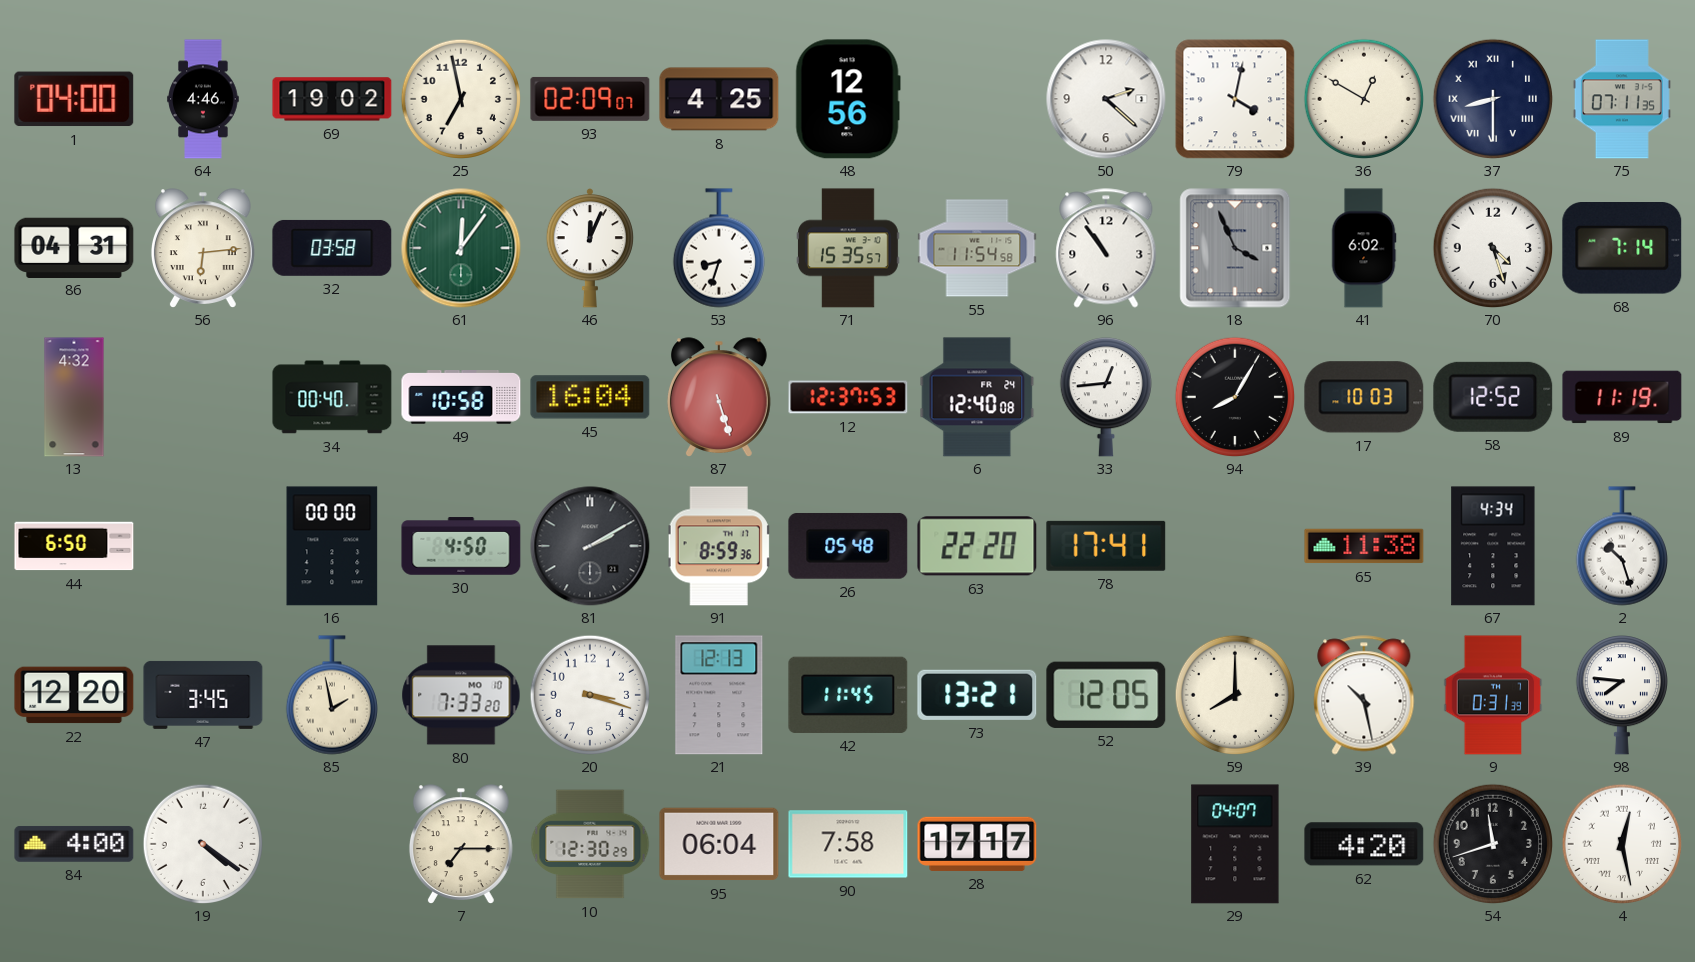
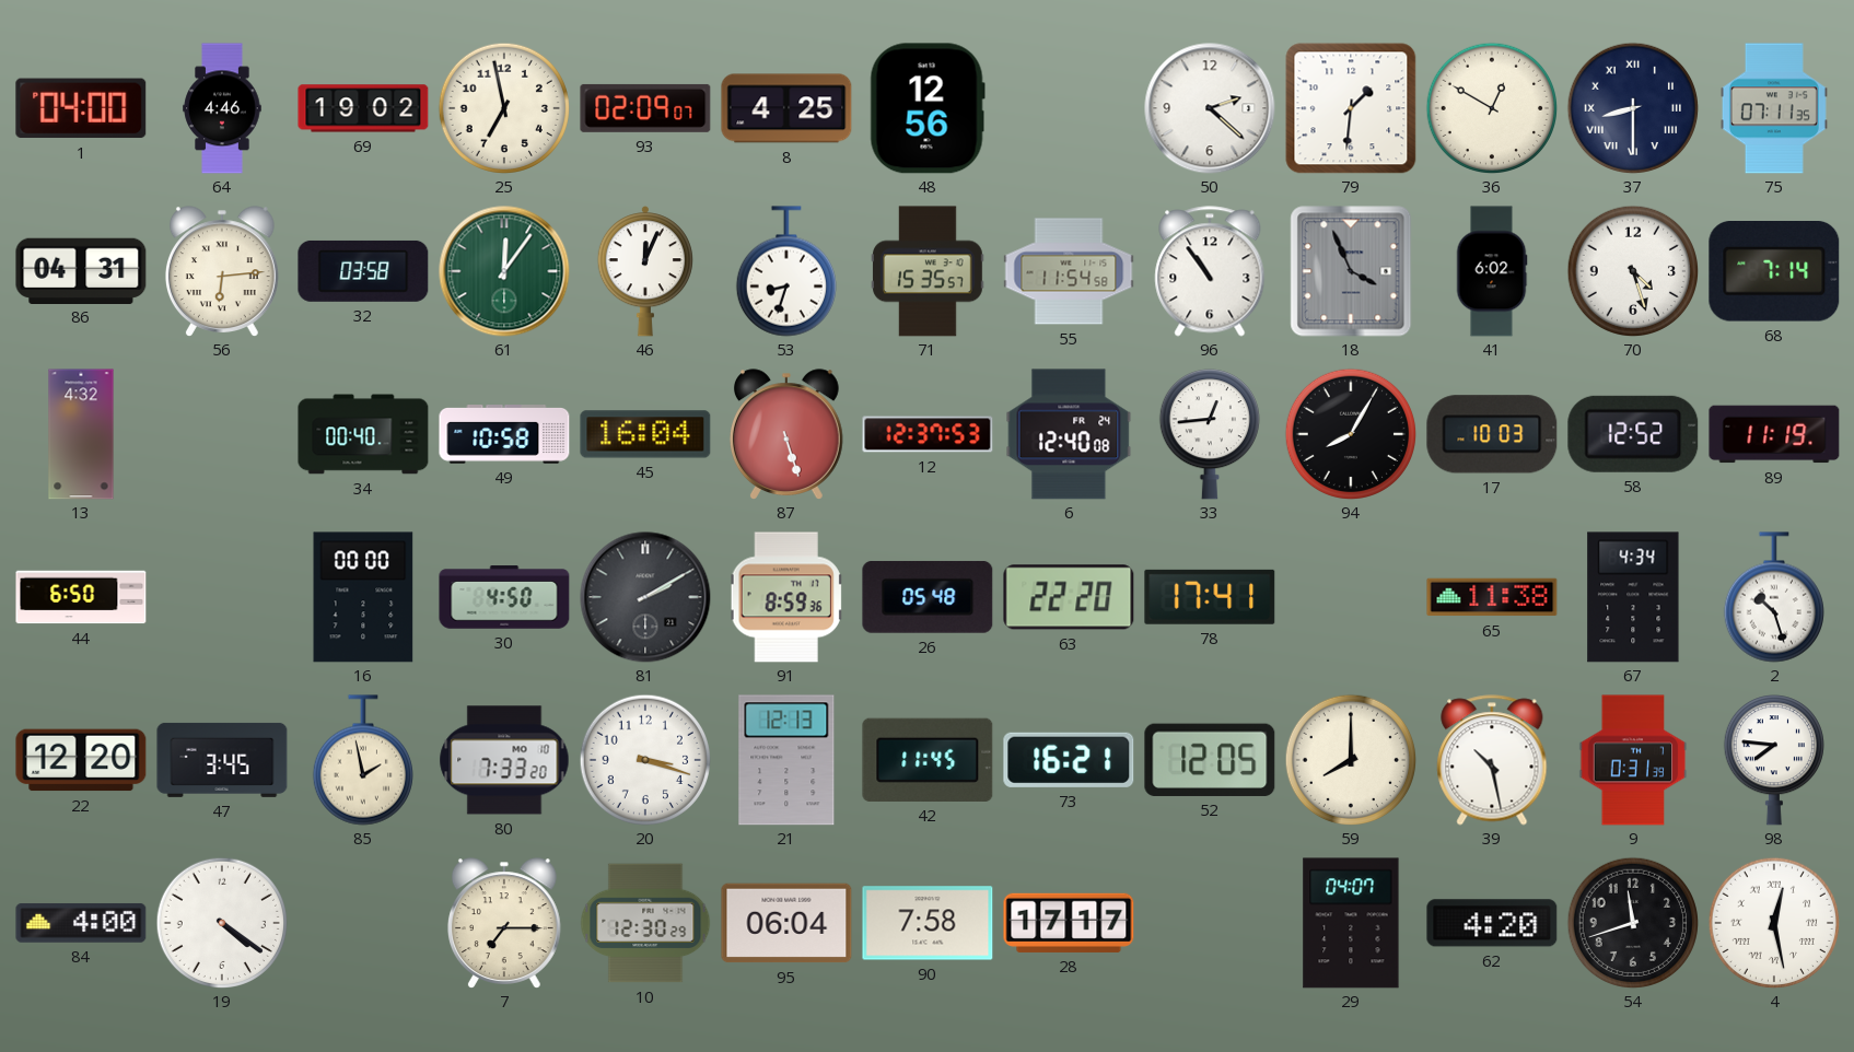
79: 4:02 -> 1:31
73: 13:21 -> 16:21
